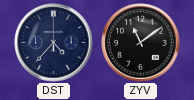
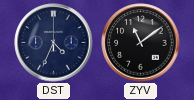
DST: 4:37 -> 4:34
